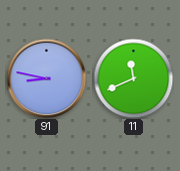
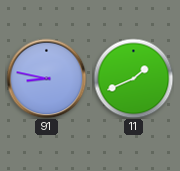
11: 11:41 -> 1:41
